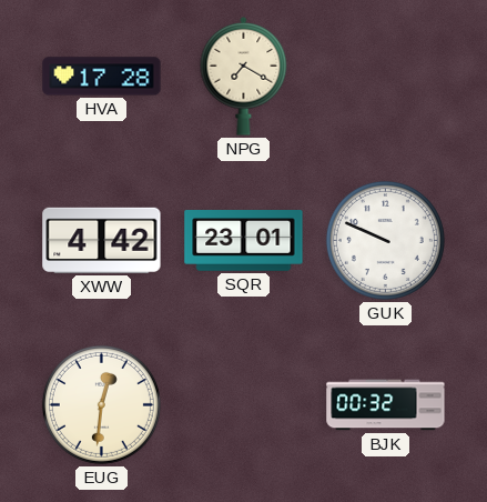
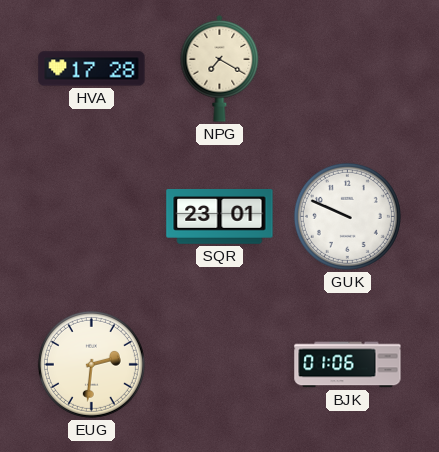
XWW: 4:42 -> none
EUG: 12:31 -> 2:31
BJK: 00:32 -> 01:06
